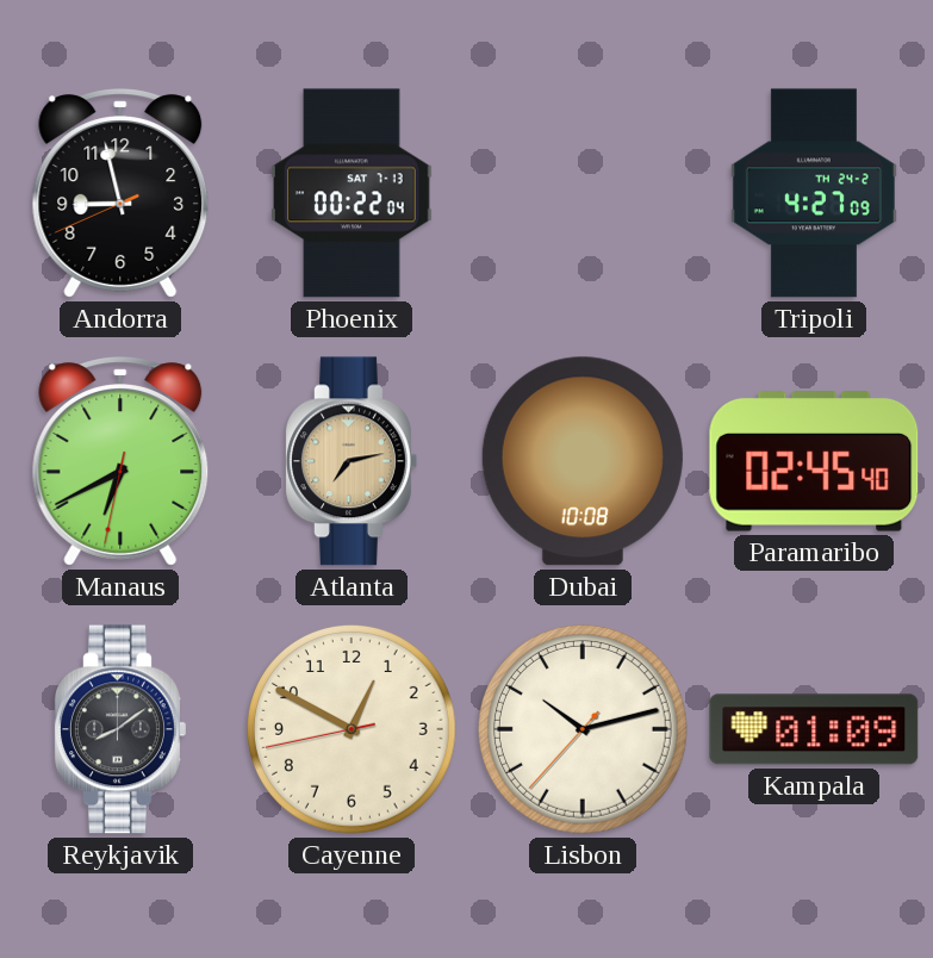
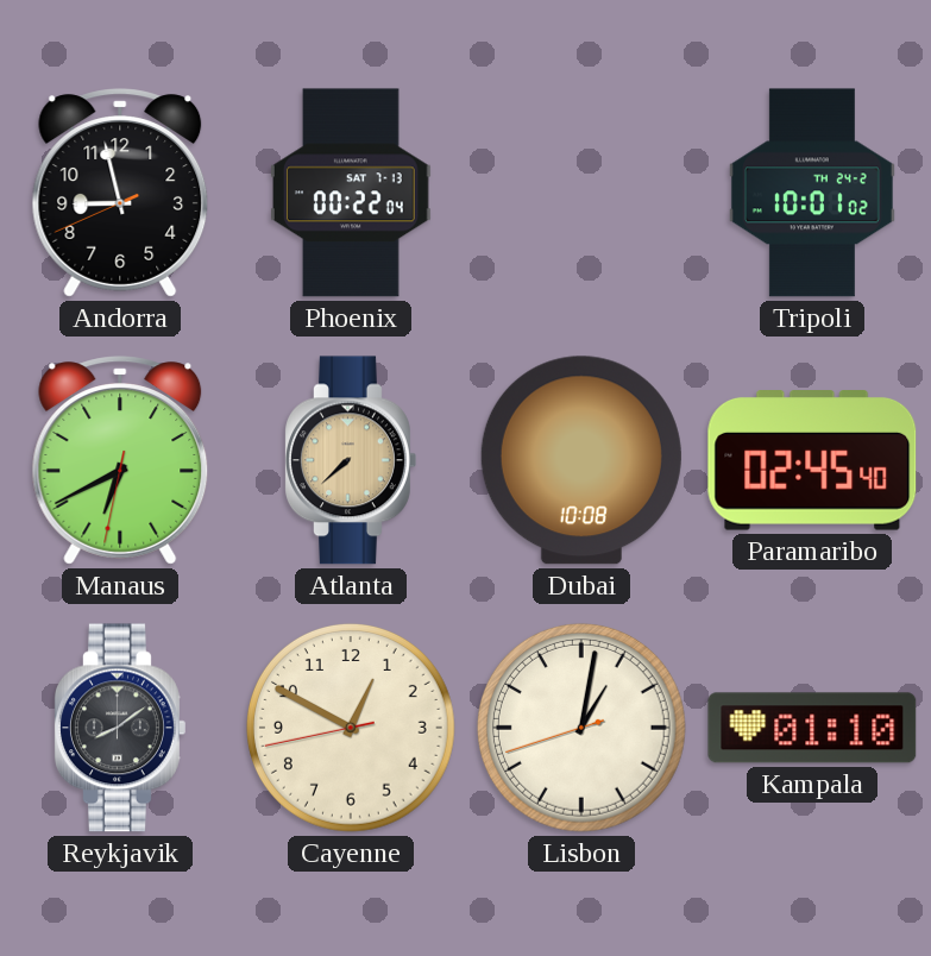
Tripoli: 4:27 -> 10:01
Atlanta: 7:13 -> 7:38
Lisbon: 10:12 -> 1:01
Kampala: 01:09 -> 01:10
